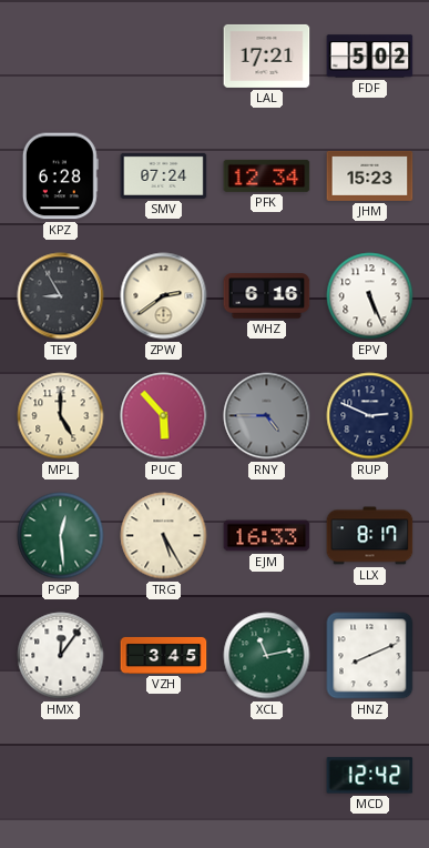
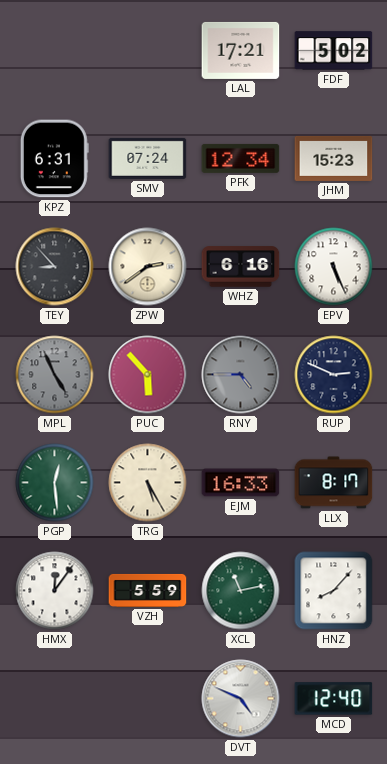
KPZ: 6:28 -> 6:31
TEY: 8:55 -> 8:53
MPL: 5:00 -> 4:56
MPL dial: cream -> grey
VZH: 3:45 -> 5:59
HNZ: 8:11 -> 8:07
DVT: none -> 4:49
MCD: 12:42 -> 12:40
